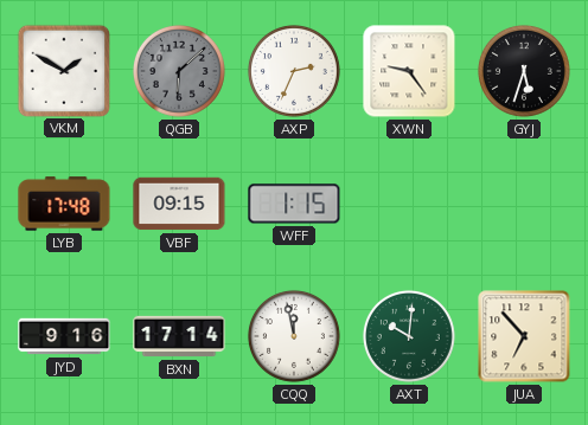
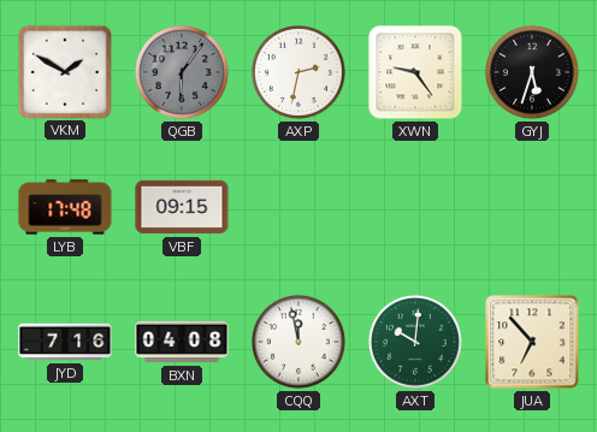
QGB: 6:08 -> 6:06
AXP: 2:34 -> 2:32
WFF: 1:15 -> none
JYD: 9:16 -> 7:16
BXN: 17:14 -> 04:08
